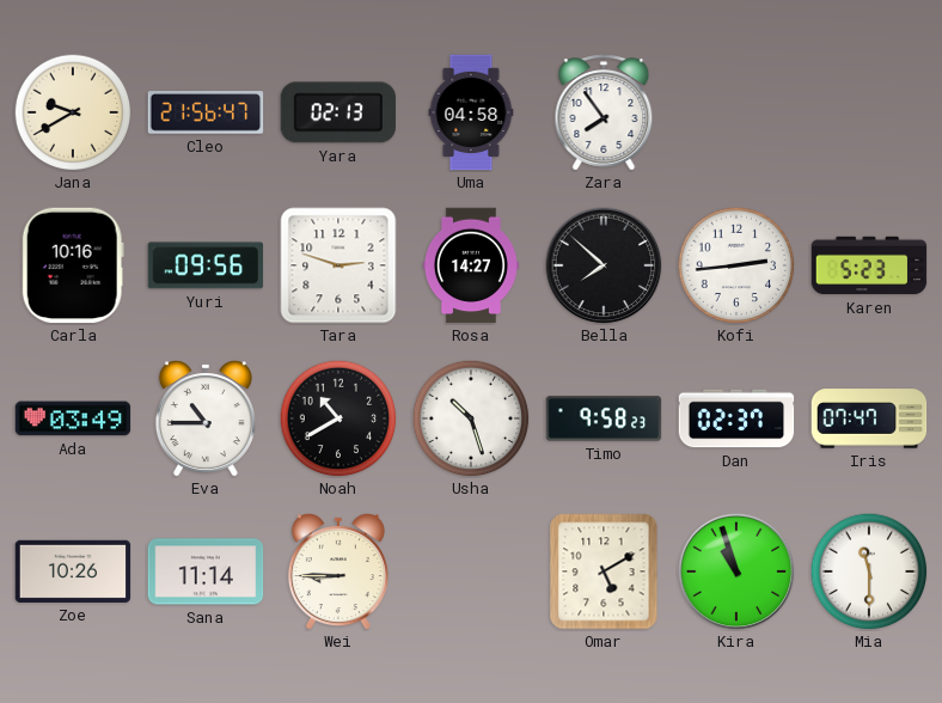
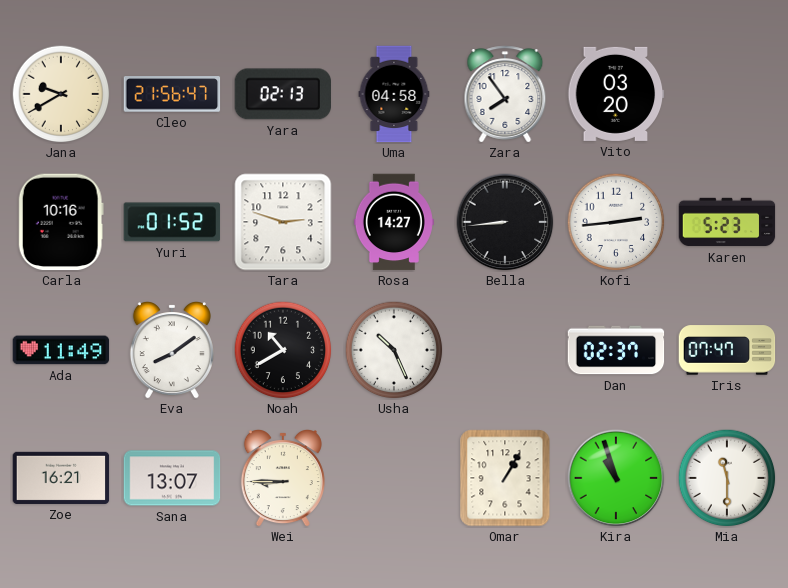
Vito: none -> 03:20
Yuri: 09:56 -> 01:52
Bella: 7:52 -> 8:44
Ada: 03:49 -> 11:49
Eva: 10:45 -> 8:09
Usha: 10:27 -> 10:26
Timo: 9:58 -> none
Zoe: 10:26 -> 16:21
Sana: 11:14 -> 13:07
Omar: 5:10 -> 1:05
